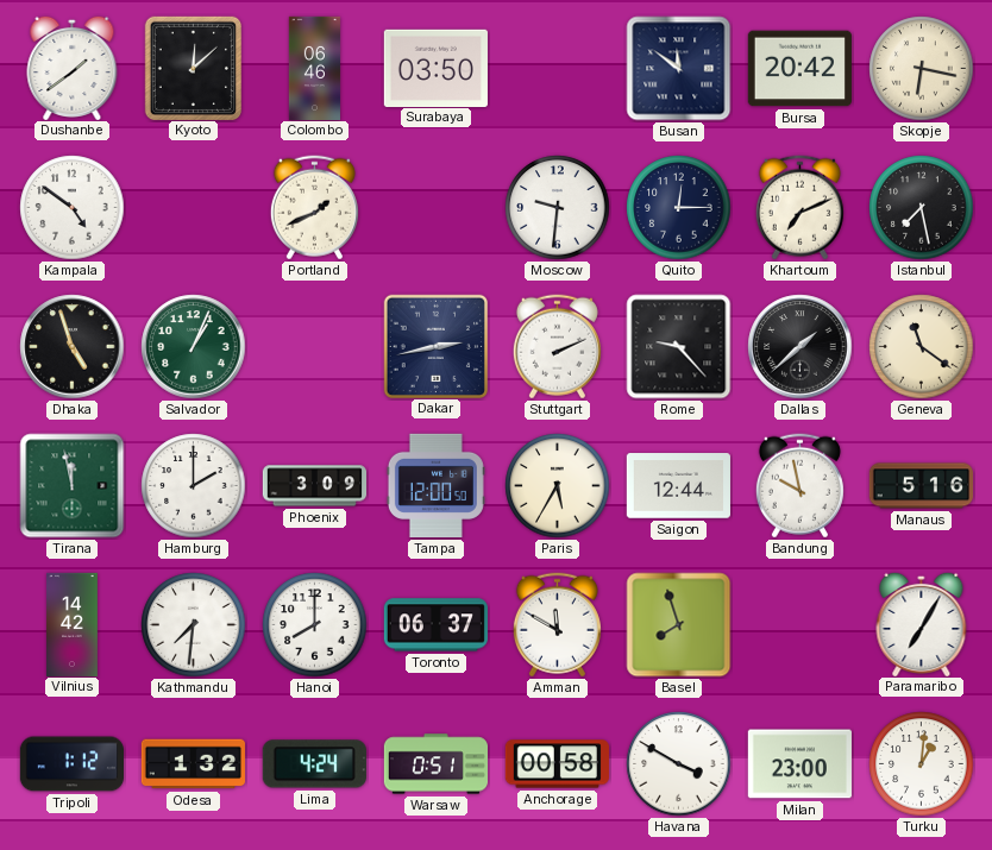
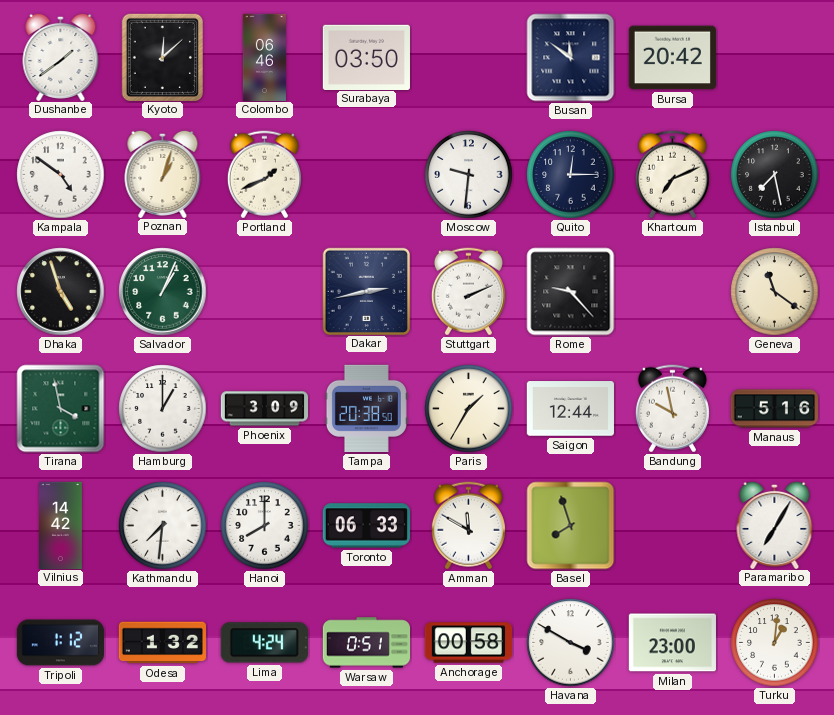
Skopje: 6:17 -> none
Poznan: none -> 1:03
Dallas: 1:38 -> none
Tirana: 11:58 -> 3:58
Hamburg: 2:00 -> 1:00
Tampa: 12:00 -> 20:38
Paris: 5:35 -> 1:35
Toronto: 06:37 -> 06:33
